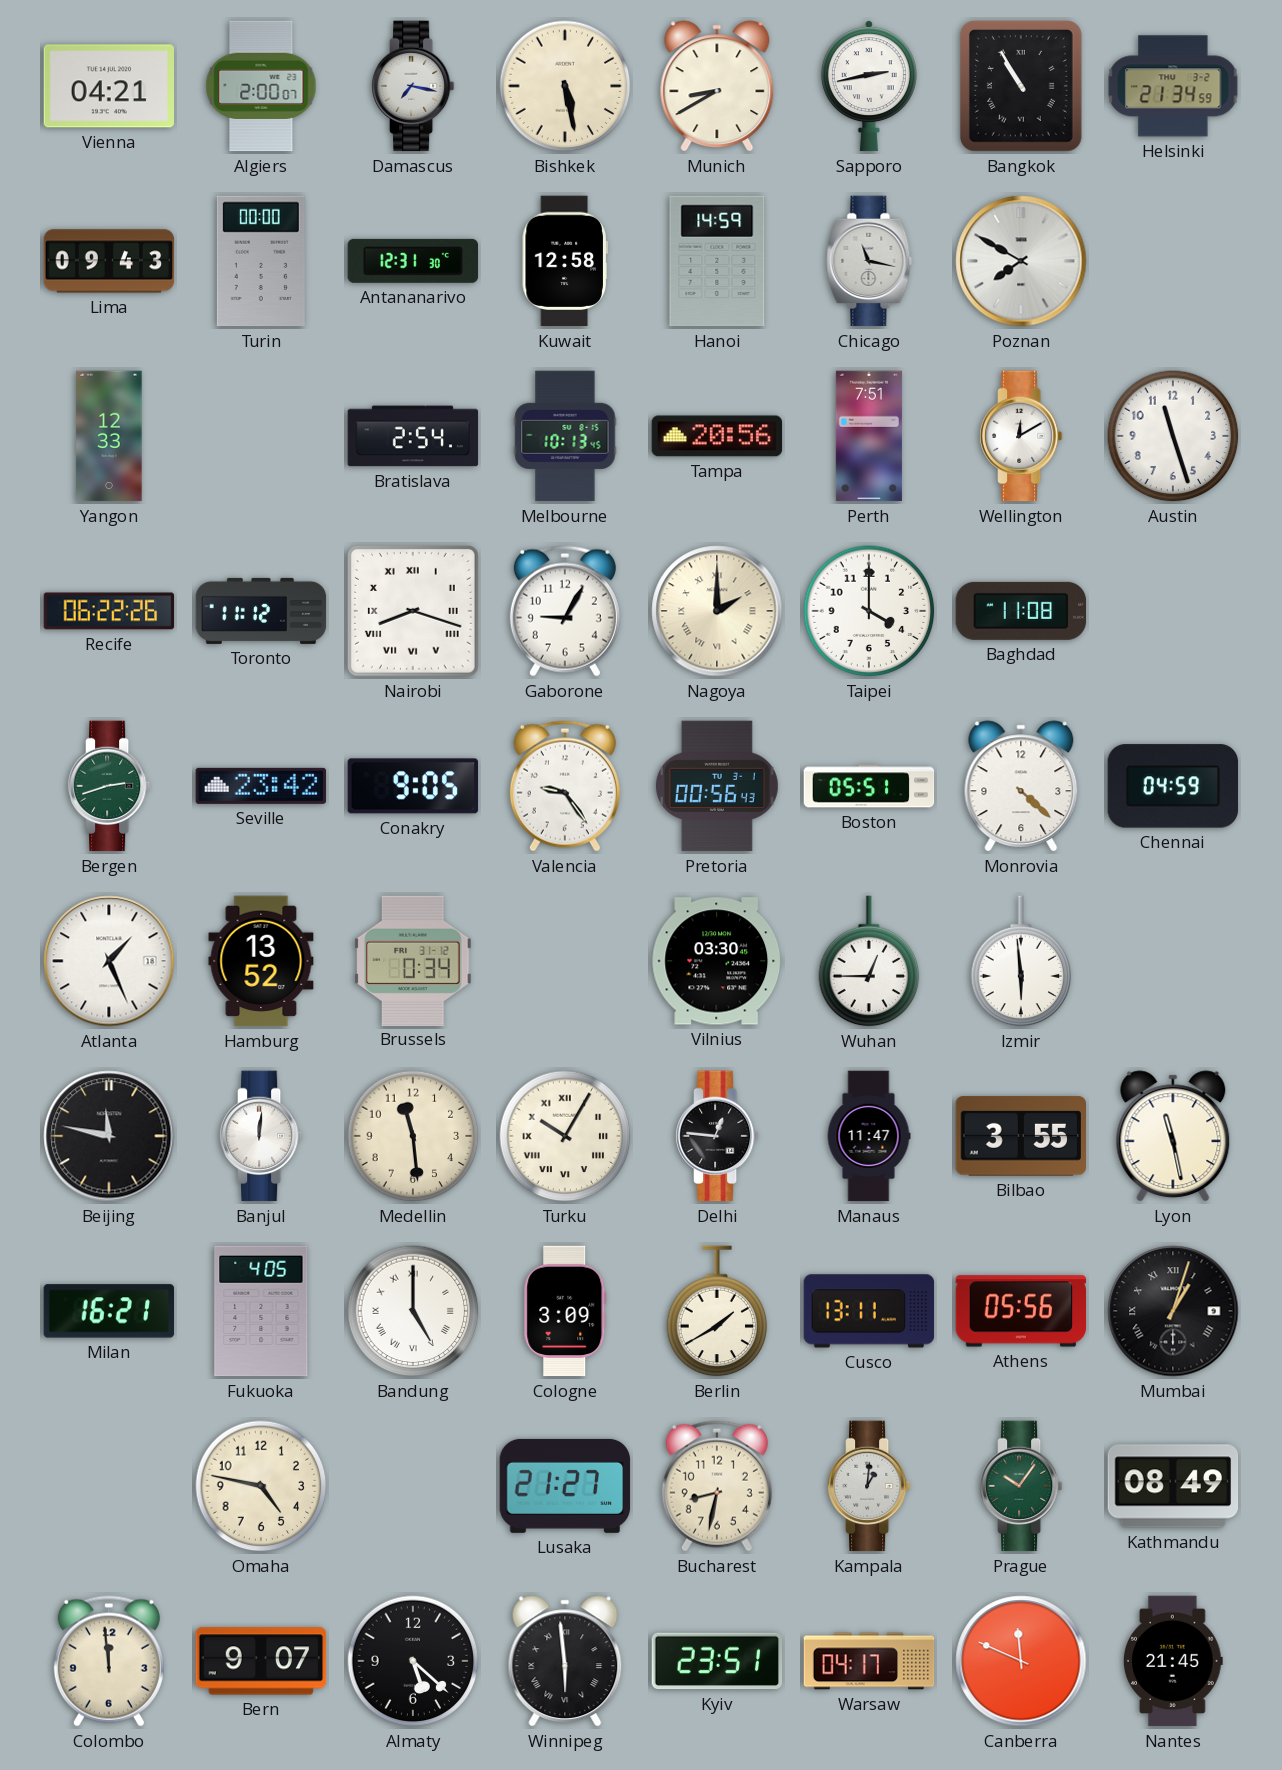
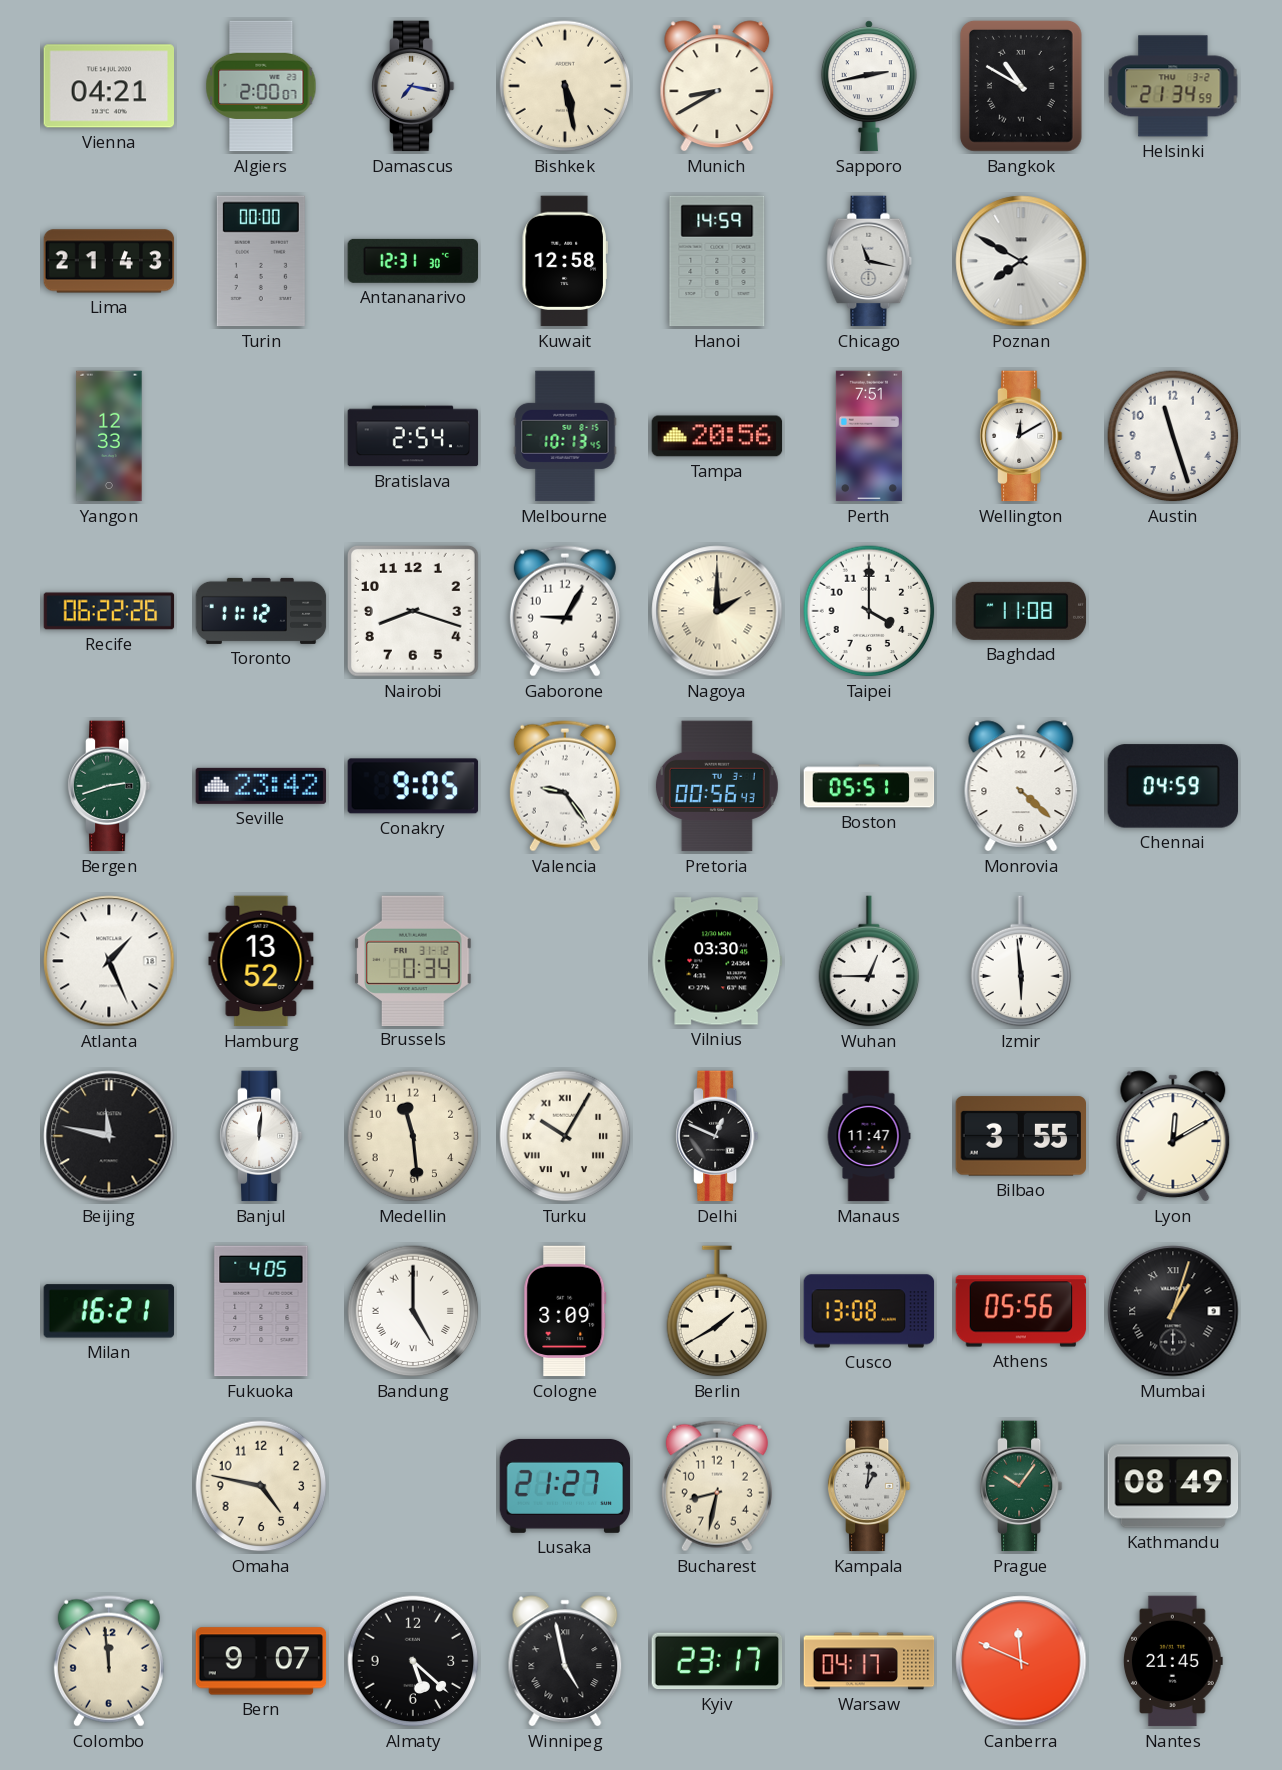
Bangkok: 10:55 -> 10:50
Lima: 09:43 -> 21:43
Nairobi numerals: Roman -> Arabic
Delhi: 12:46 -> 12:49
Lyon: 11:28 -> 12:10
Cusco: 13:11 -> 13:08
Winnipeg: 5:59 -> 4:58
Kyiv: 23:51 -> 23:17
